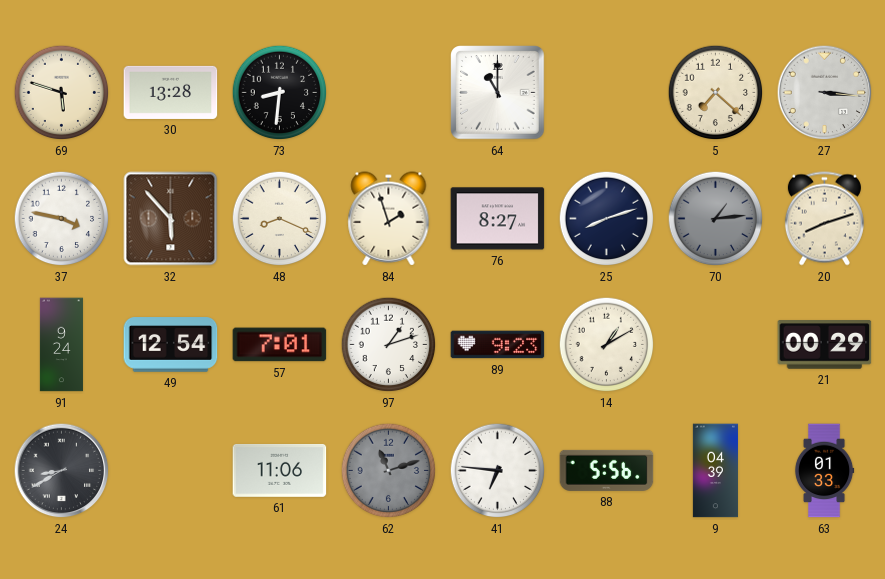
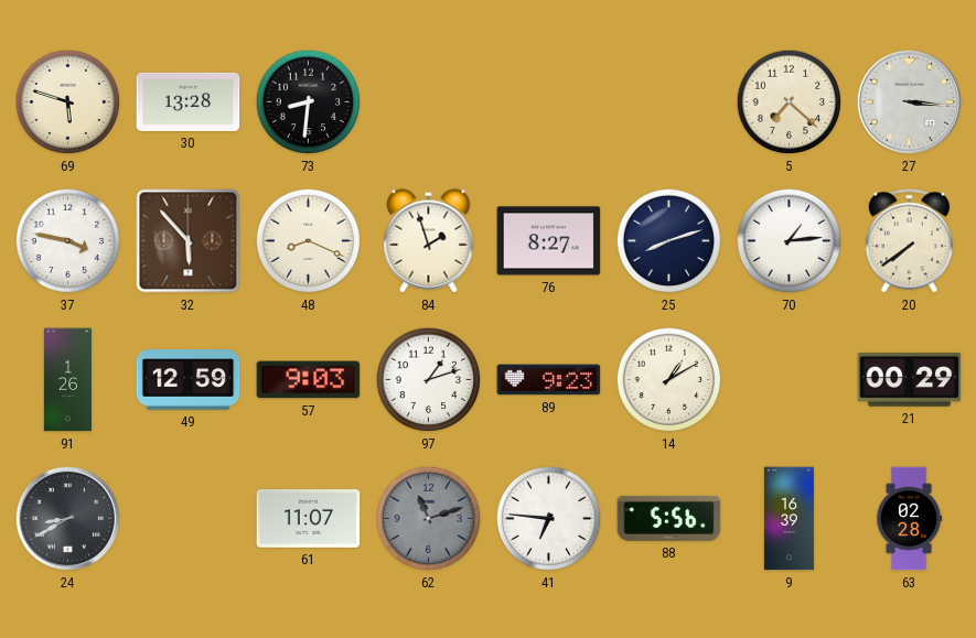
64: 11:00 -> none
70 dial: grey -> white
20: 8:12 -> 7:39
91: 9:24 -> 1:26
49: 12:54 -> 12:59
57: 7:01 -> 9:03
61: 11:06 -> 11:07
9: 04:39 -> 16:39
63: 01:33 -> 02:28
